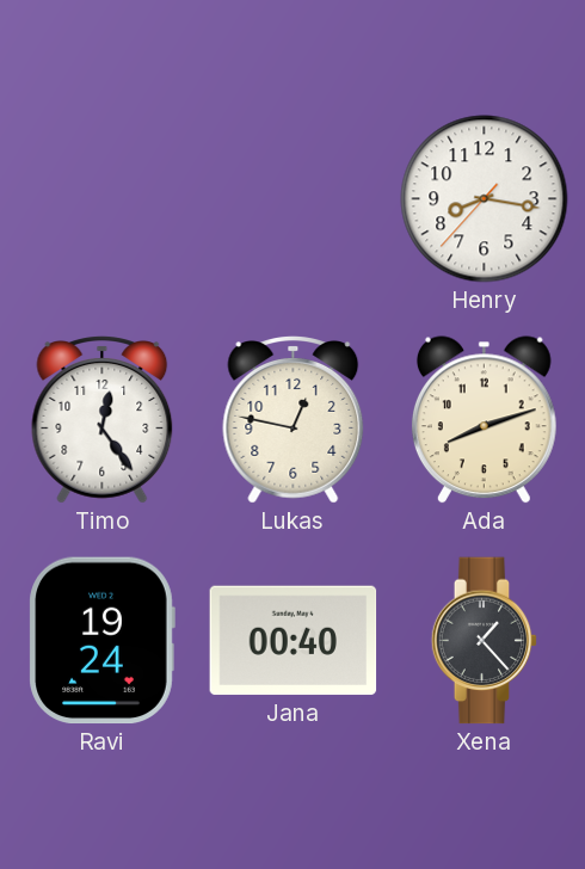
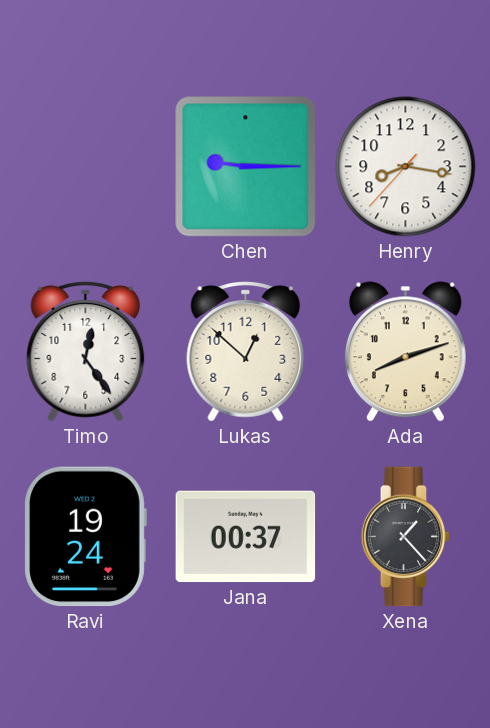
Chen: none -> 9:15
Lukas: 12:47 -> 12:52
Jana: 00:40 -> 00:37
